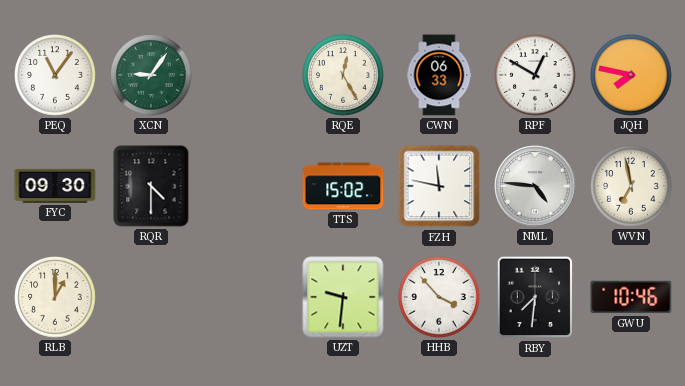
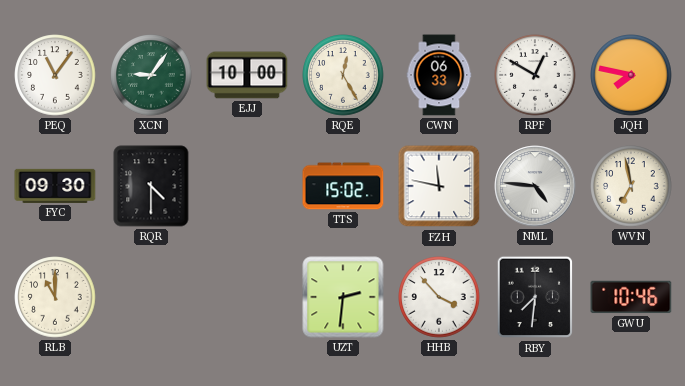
EJJ: none -> 10:00
RLB: 1:00 -> 11:00
UZT: 9:31 -> 2:31
